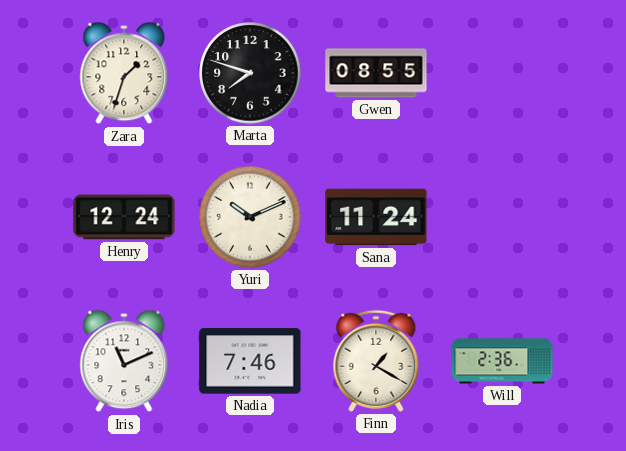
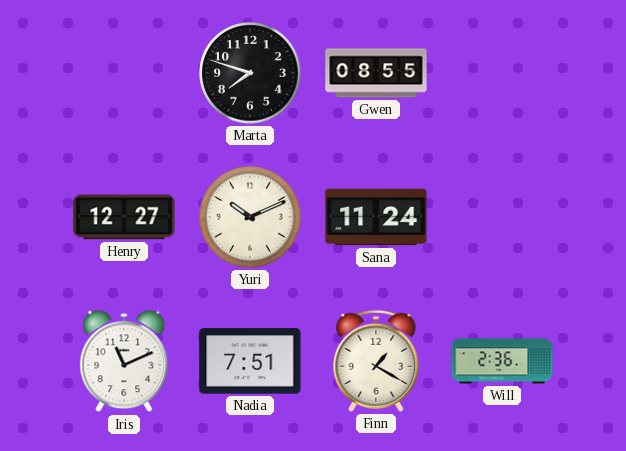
Zara: 1:33 -> none
Henry: 12:24 -> 12:27
Nadia: 7:46 -> 7:51
